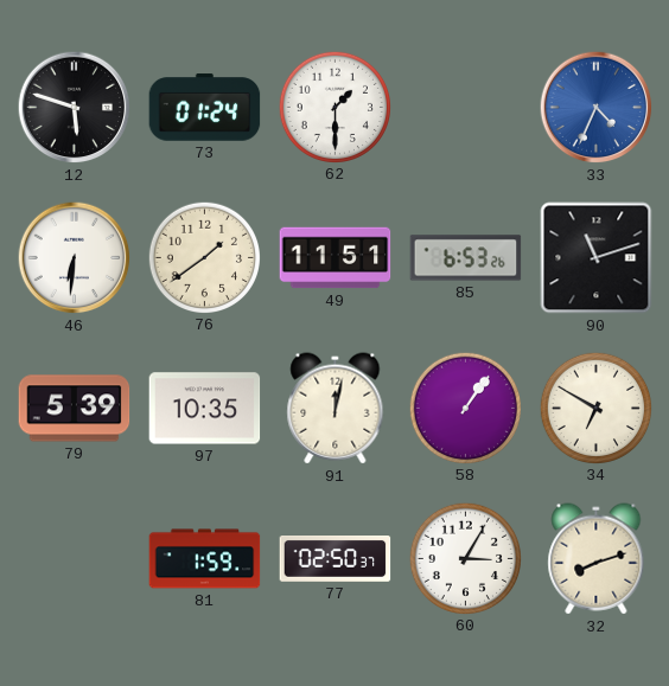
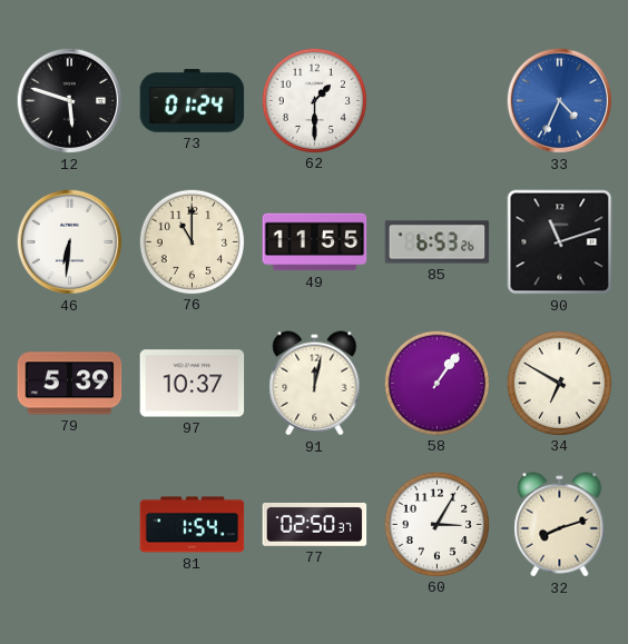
76: 1:39 -> 11:00
49: 11:51 -> 11:55
97: 10:35 -> 10:37
81: 1:59 -> 1:54
